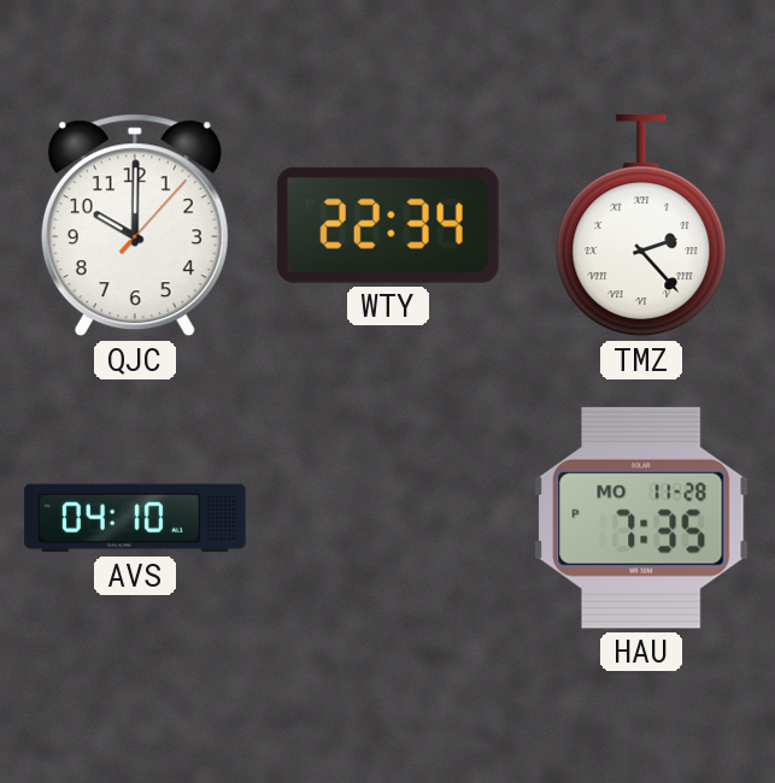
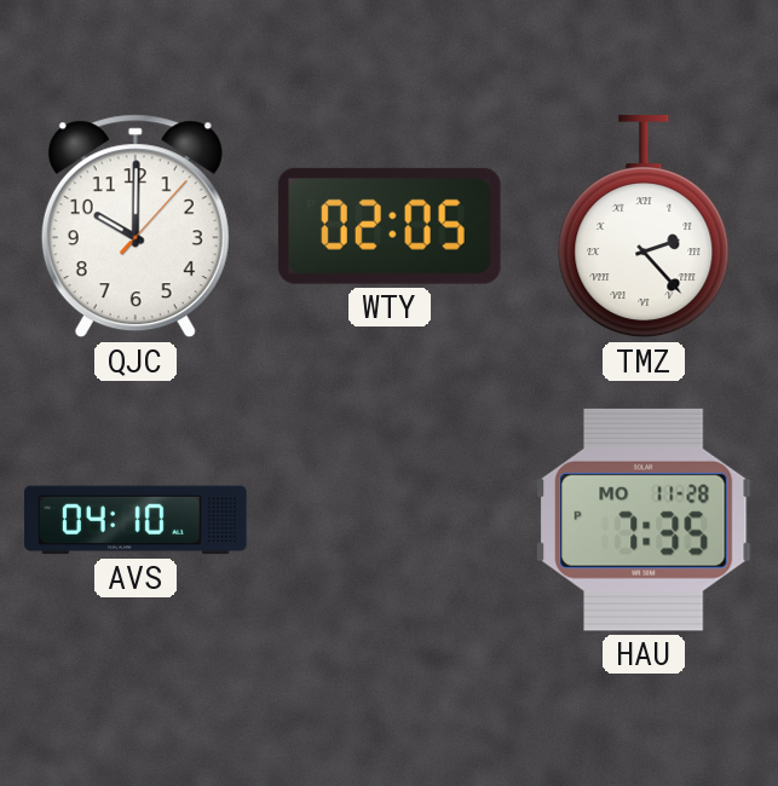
WTY: 22:34 -> 02:05
